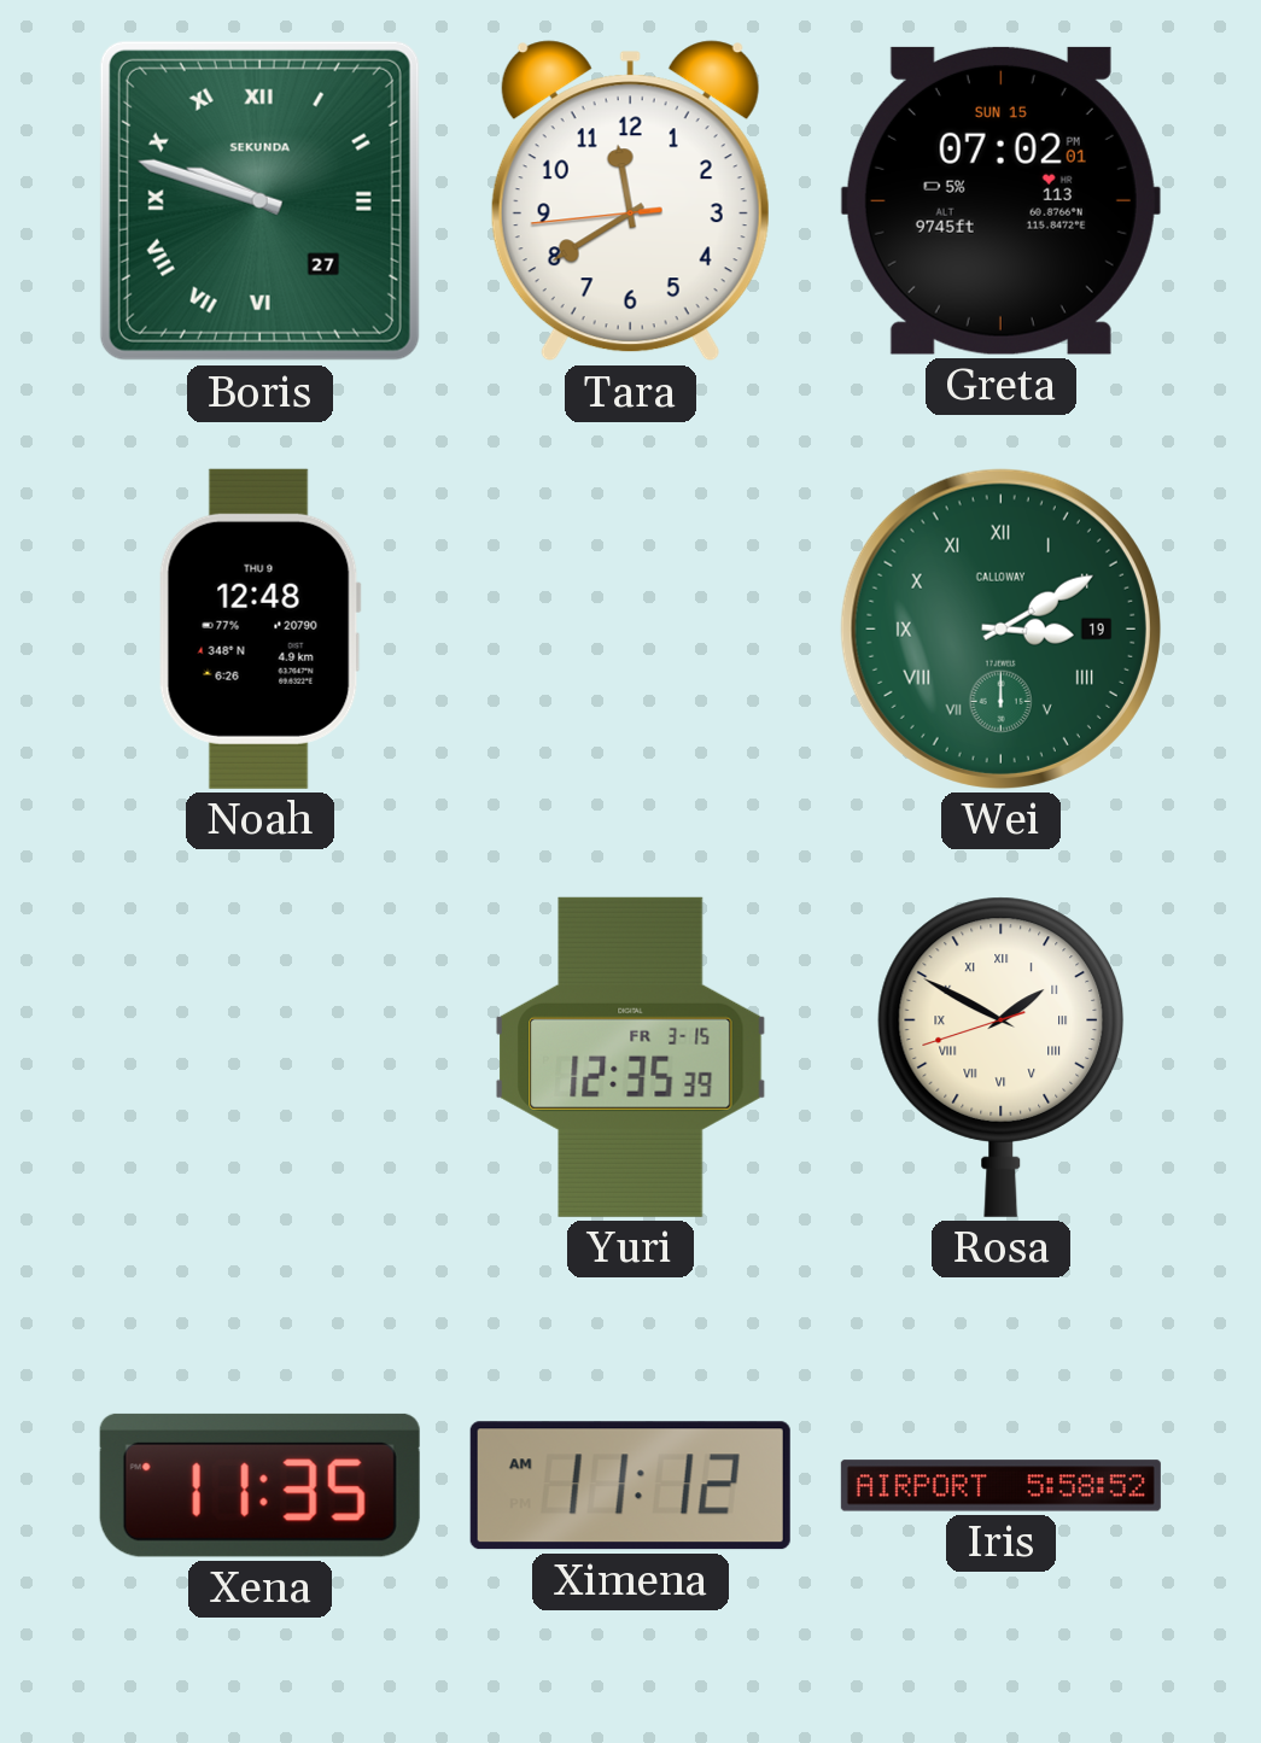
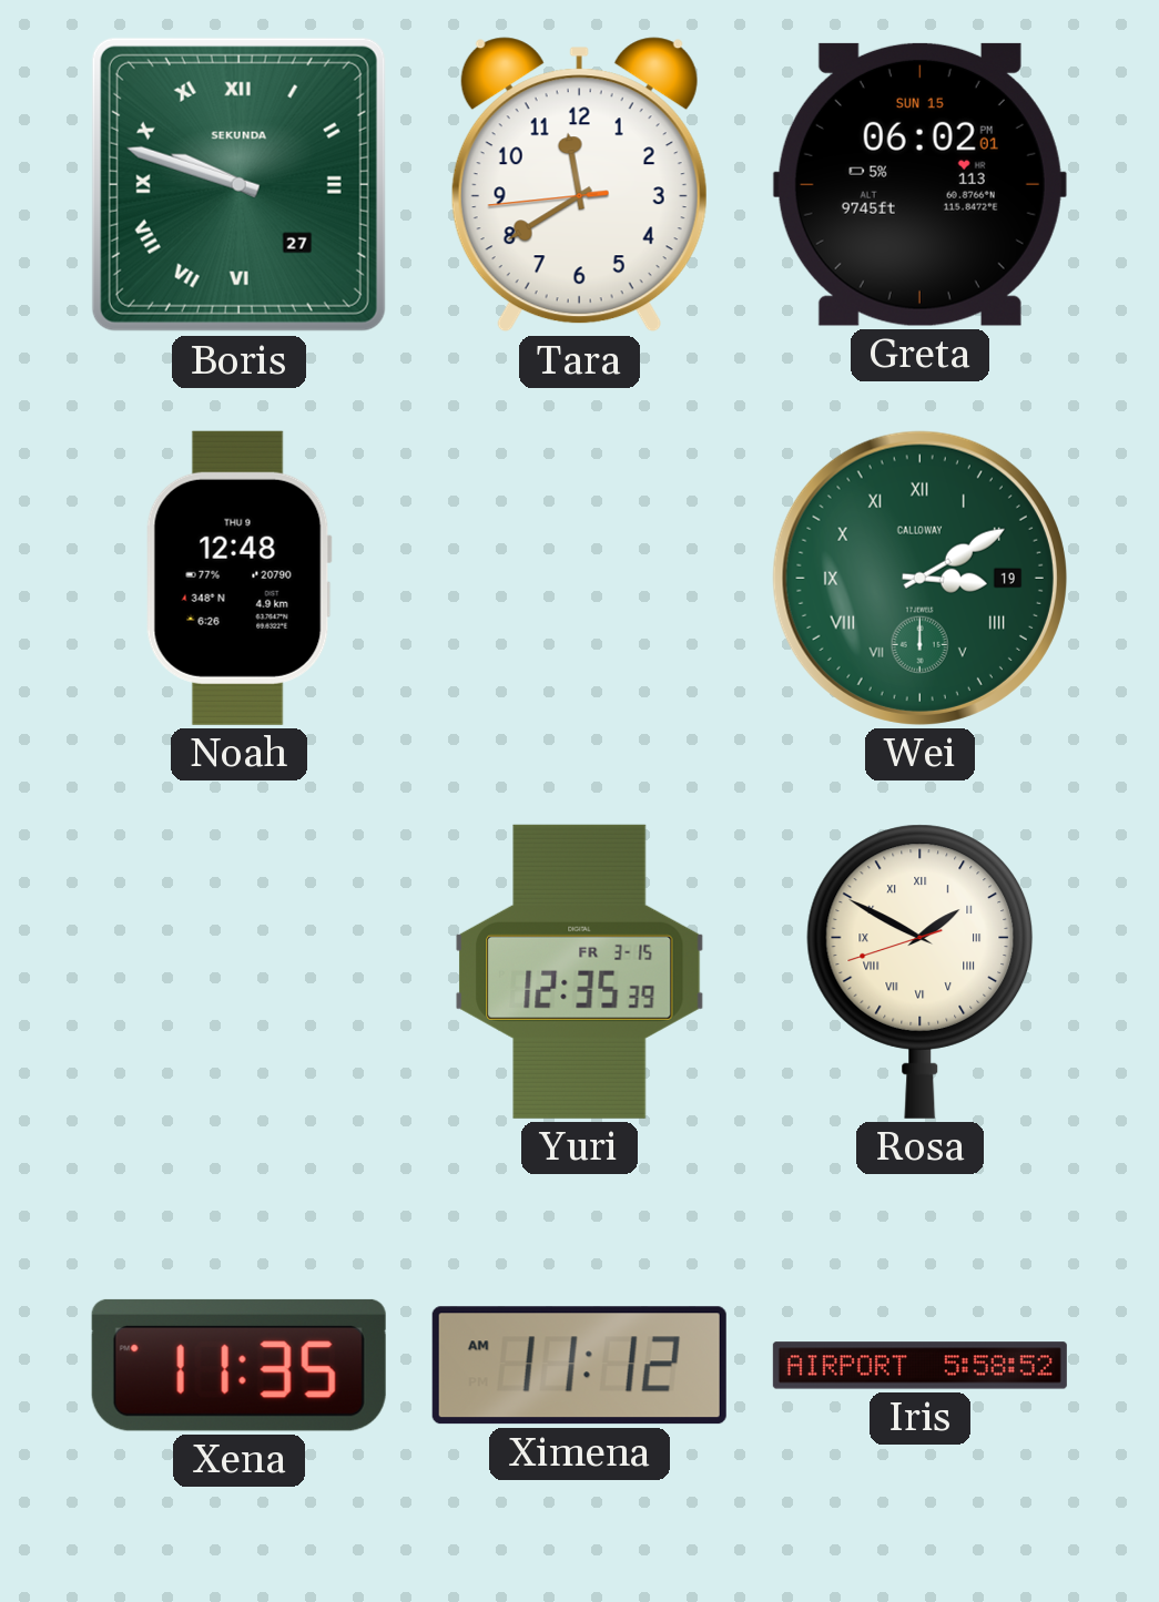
Greta: 07:02 -> 06:02
